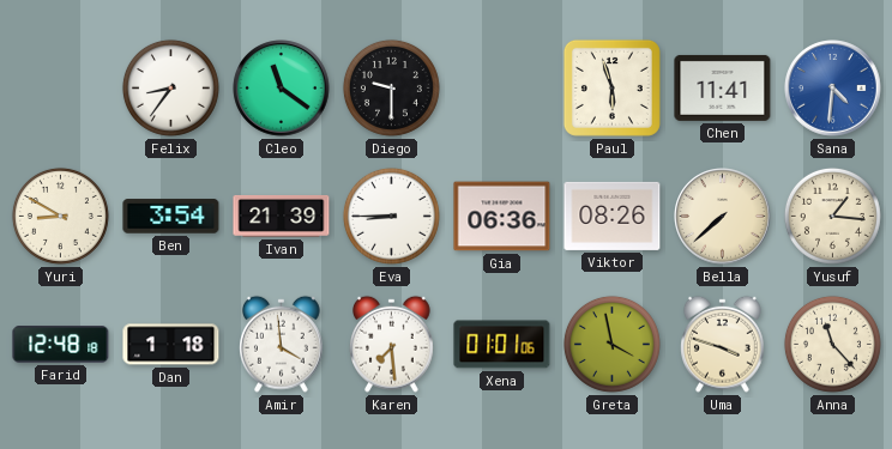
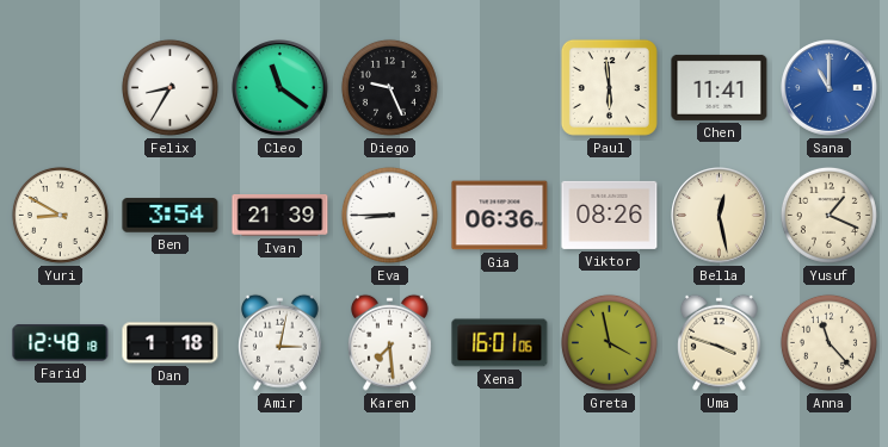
Felix: 8:36 -> 8:35
Diego: 9:30 -> 9:26
Paul: 5:57 -> 5:59
Sana: 4:31 -> 11:00
Bella: 7:38 -> 12:28
Yusuf: 1:16 -> 1:19
Amir: 3:59 -> 3:02
Xena: 01:01 -> 16:01
